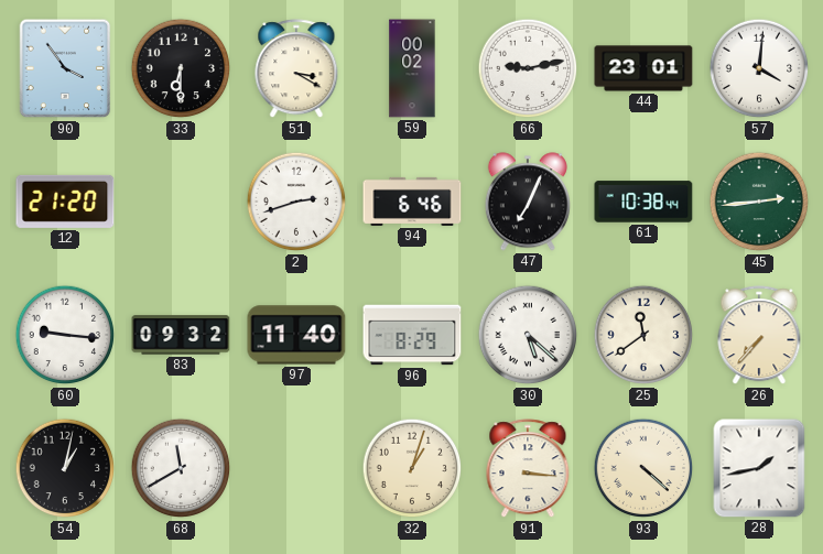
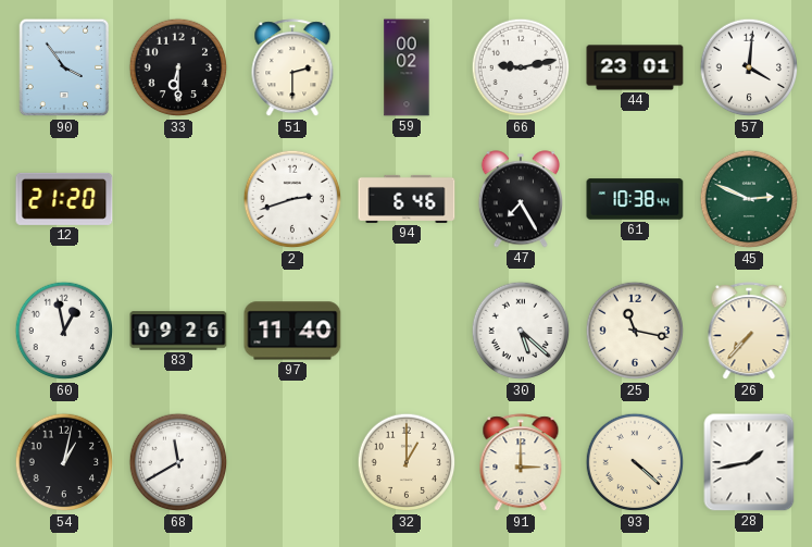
51: 3:20 -> 2:30
47: 7:04 -> 7:25
45: 2:44 -> 2:49
60: 9:16 -> 12:58
83: 09:32 -> 09:26
96: 8:29 -> none
25: 11:39 -> 11:17
32: 1:03 -> 1:00
91: 3:16 -> 3:00
